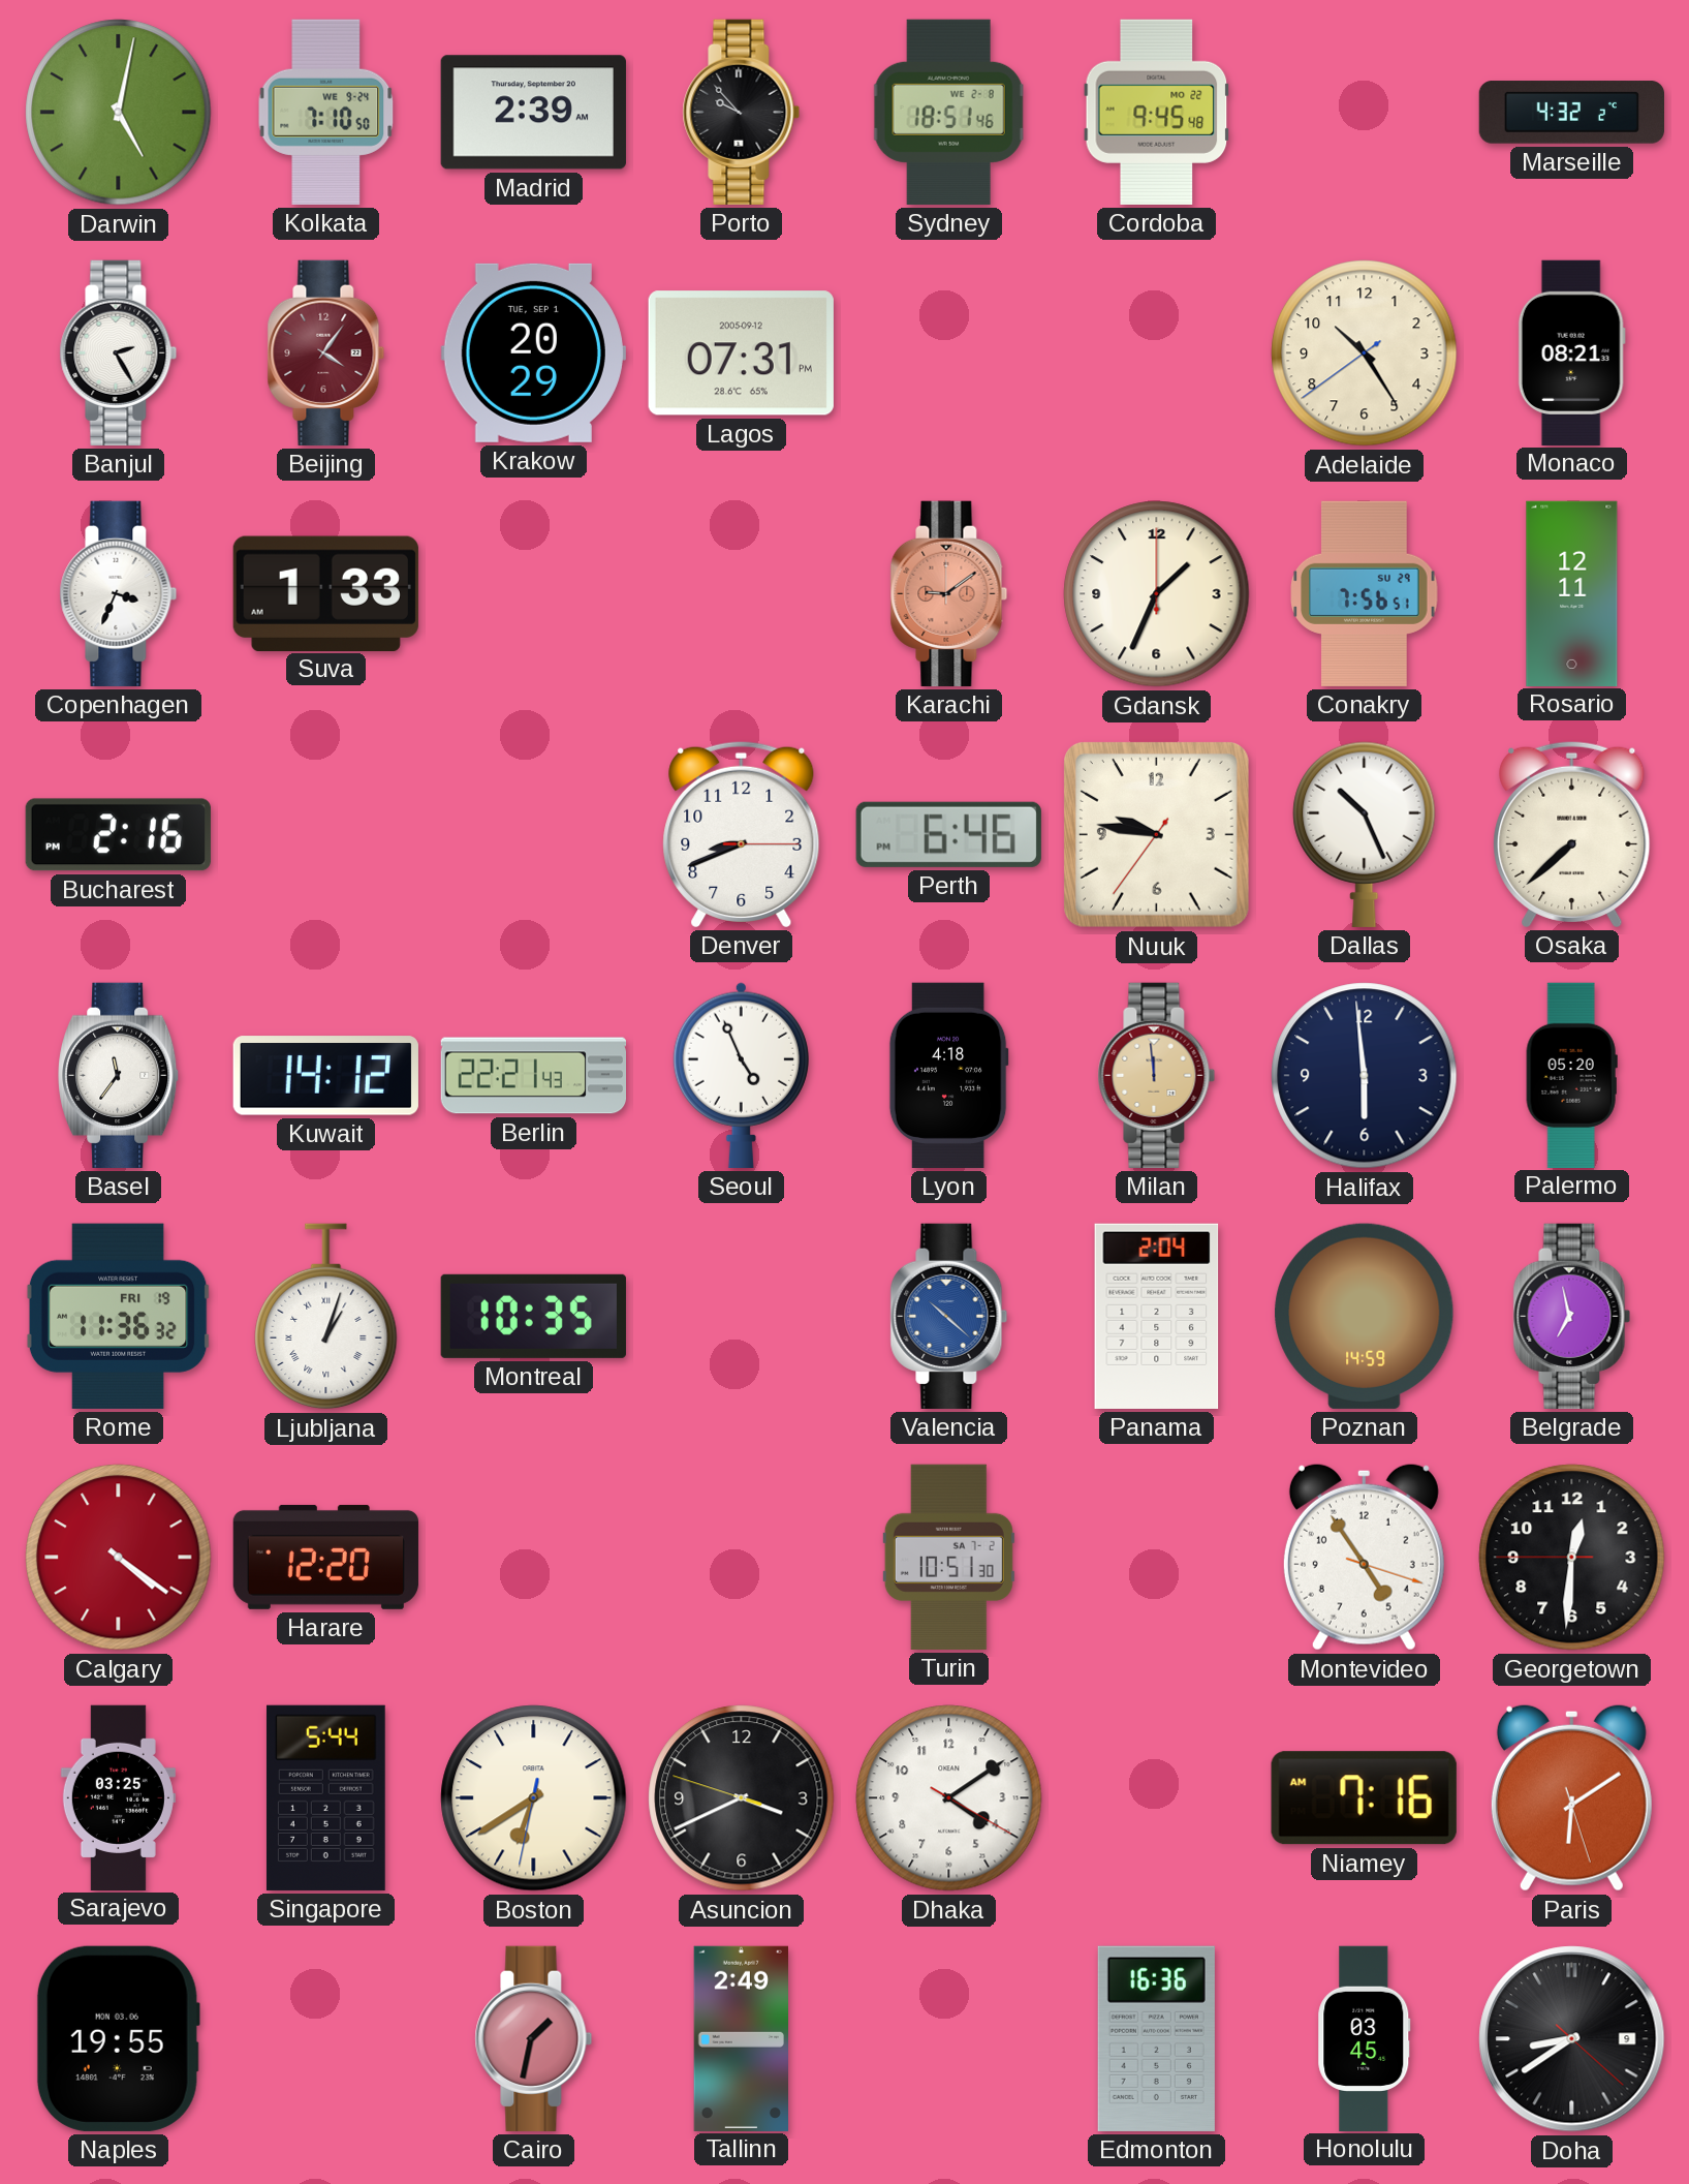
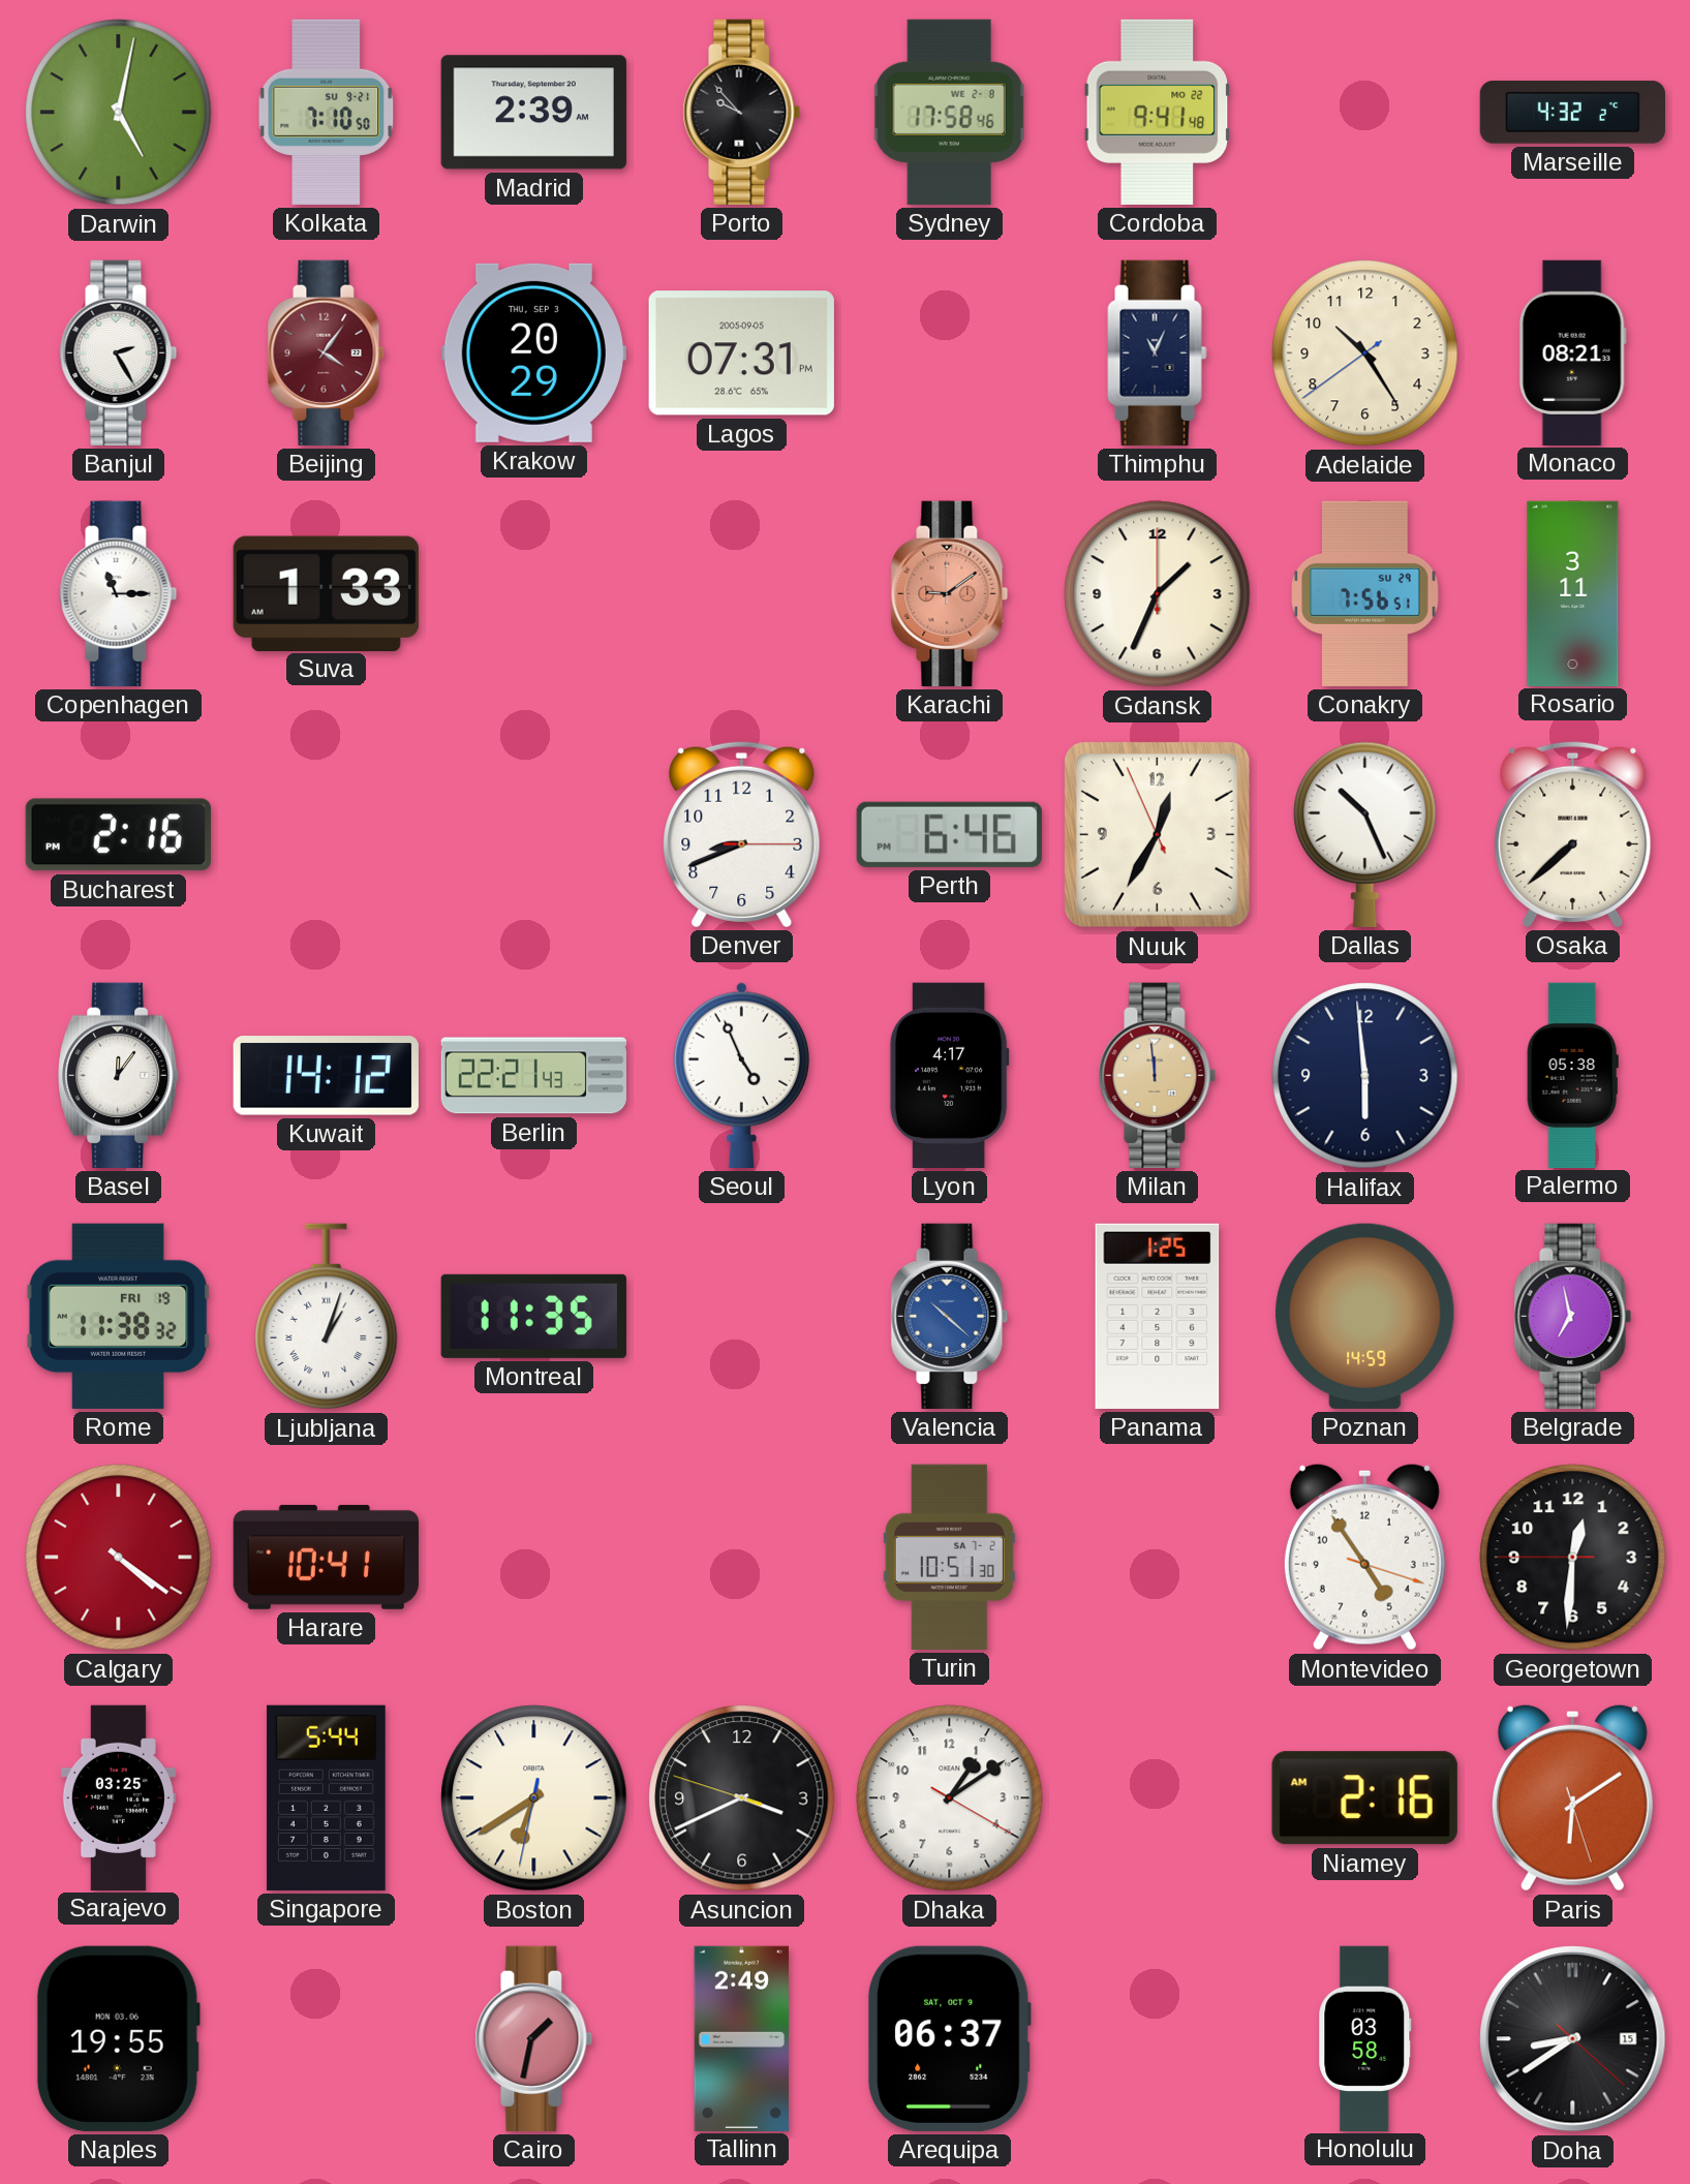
Kolkata date: WE 9-24 -> SU 9-21
Sydney: 18:51 -> 17:58
Cordoba: 9:45 -> 9:41
Krakow date: TUE, SEP 1 -> THU, SEP 3
Lagos date: 2005-09-12 -> 2005-09-05
Thimphu: none -> 11:04
Copenhagen: 3:34 -> 11:15
Rosario: 12:11 -> 3:11
Nuuk: 9:46 -> 12:34
Basel: 11:36 -> 12:06
Lyon: 4:18 -> 4:17
Palermo: 05:20 -> 05:38
Rome: 11:36 -> 11:38
Montreal: 10:35 -> 11:35
Panama: 2:04 -> 1:25
Harare: 12:20 -> 10:41
Dhaka: 4:09 -> 1:09
Niamey: 7:16 -> 2:16
Arequipa: none -> 06:37
Edmonton: 16:36 -> none
Honolulu: 03:45 -> 03:58
Doha date: 9 -> 15
